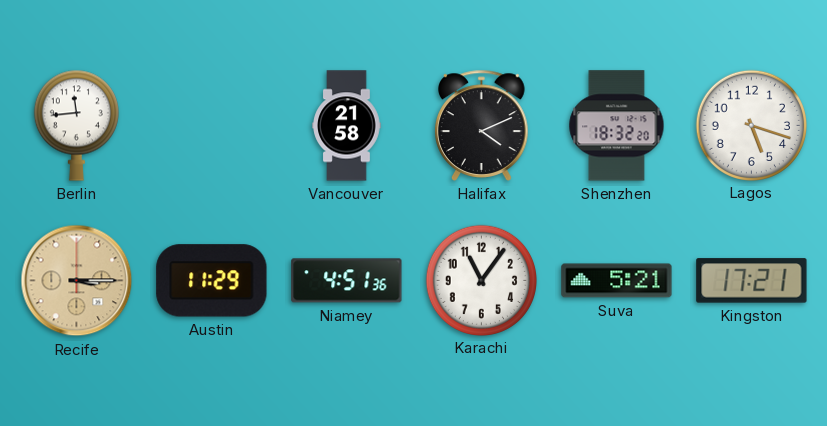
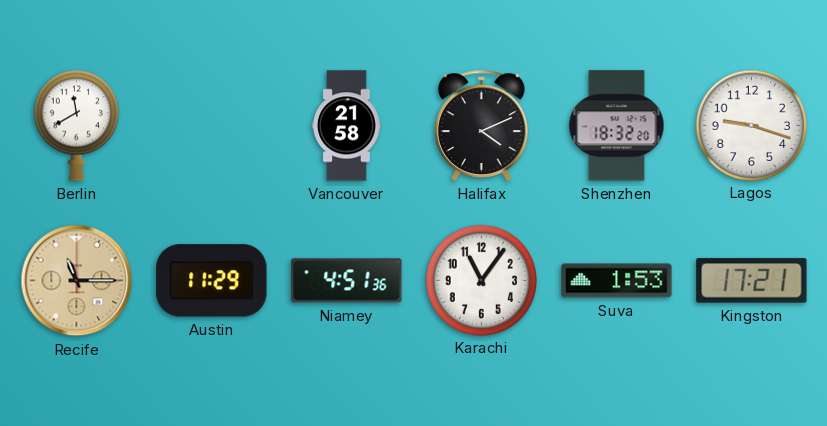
Berlin: 11:44 -> 11:40
Lagos: 5:18 -> 9:18
Recife: 3:15 -> 11:15
Suva: 5:21 -> 1:53
